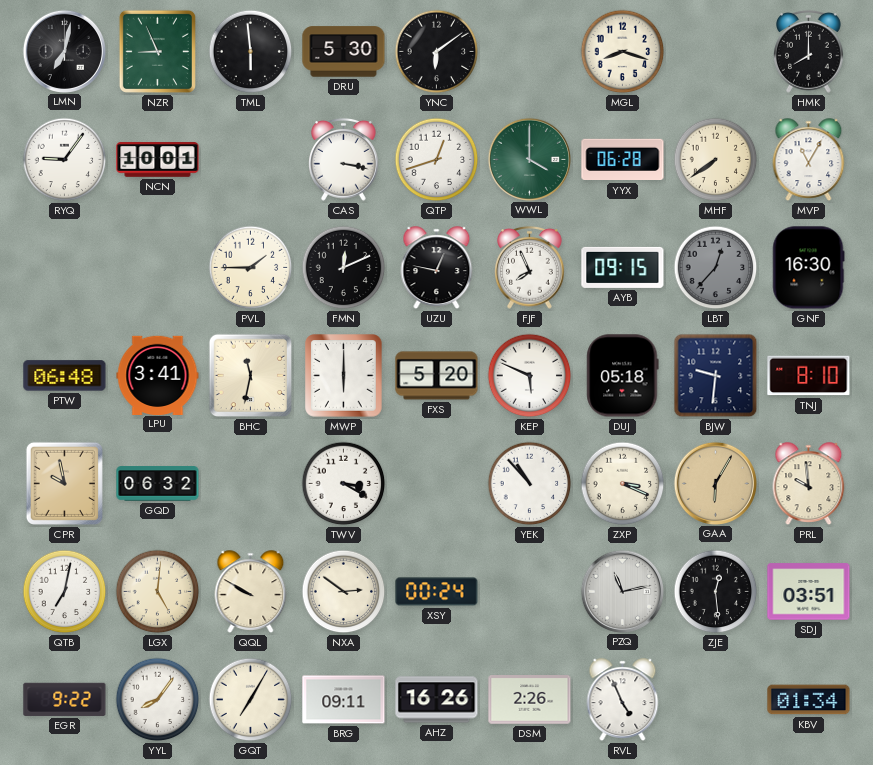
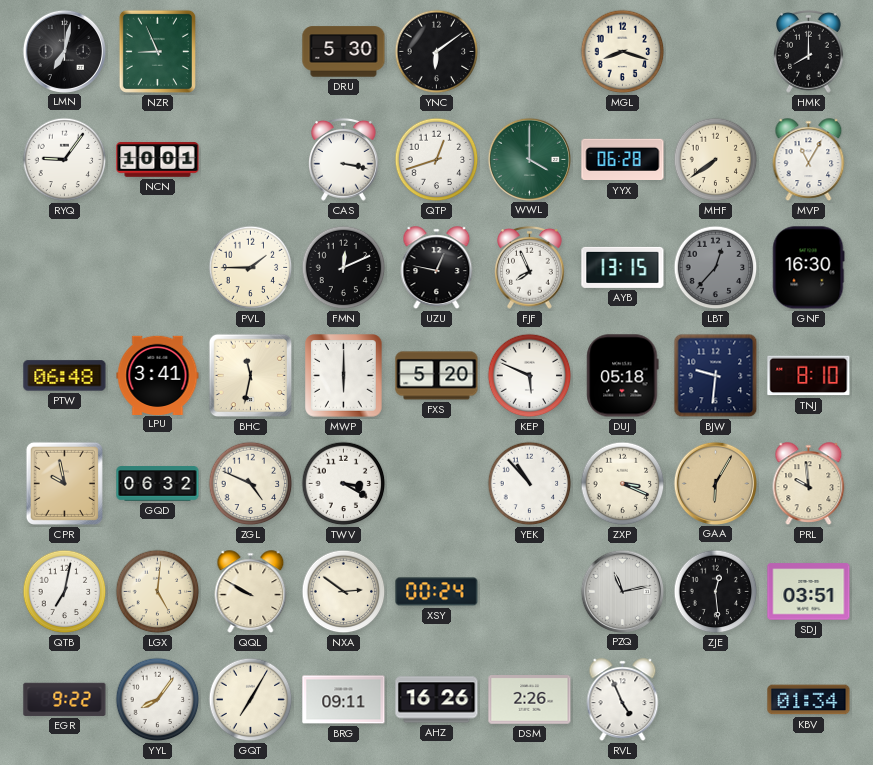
TML: 5:59 -> none
AYB: 09:15 -> 13:15
ZGL: none -> 4:49
